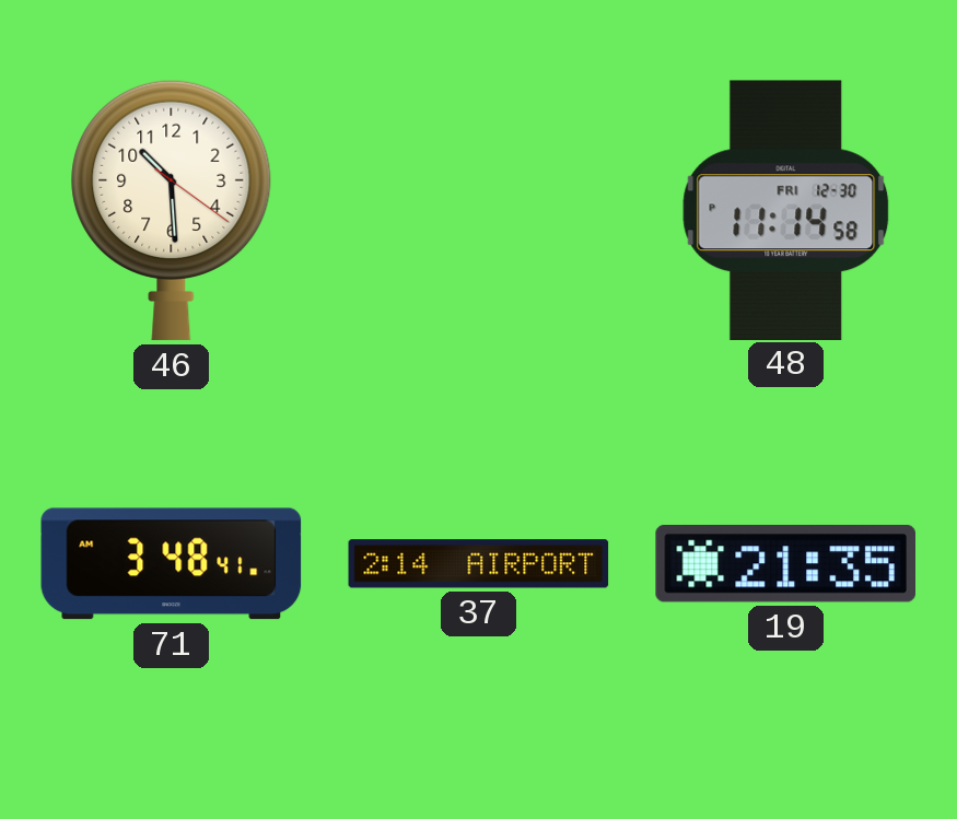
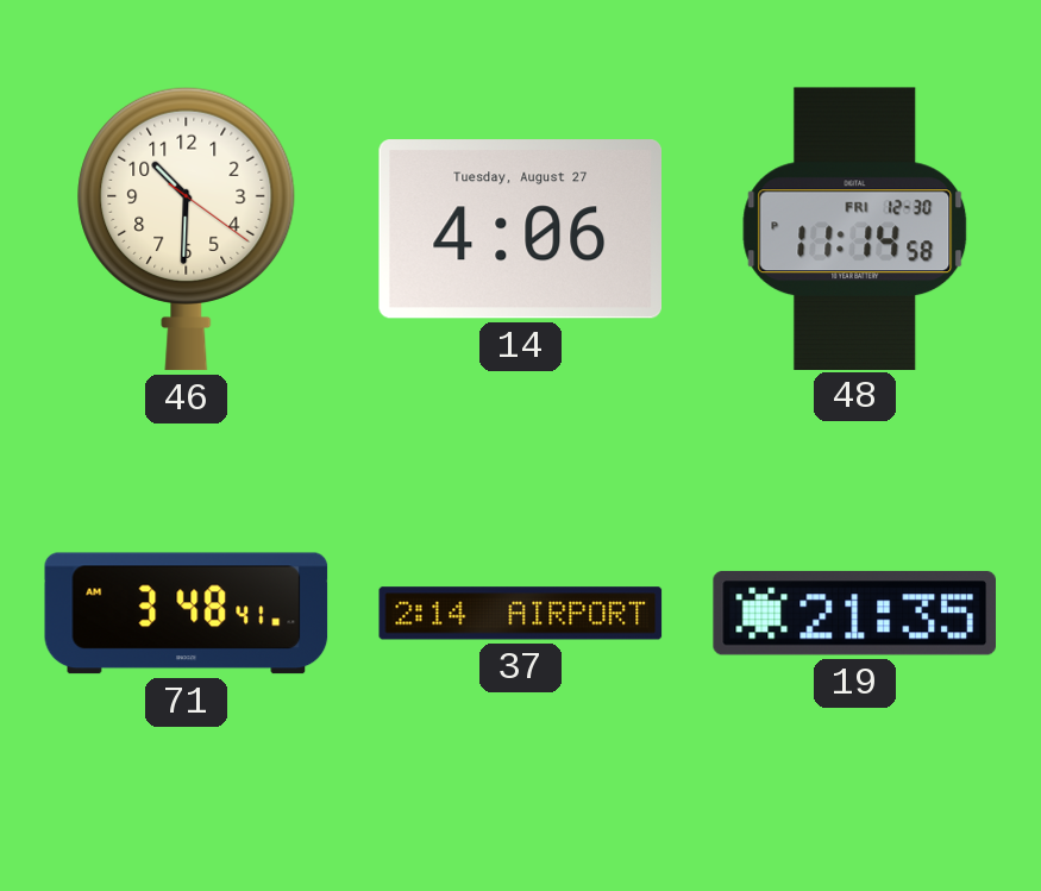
46: 10:29 -> 10:30
14: none -> 4:06
